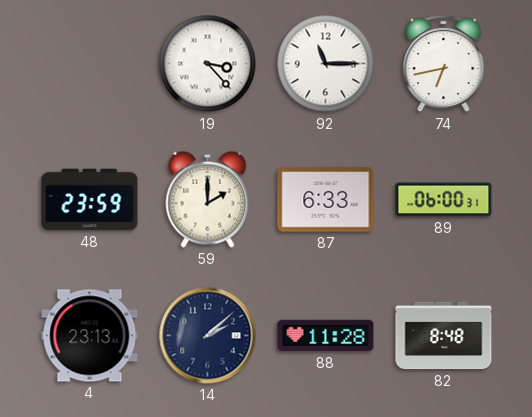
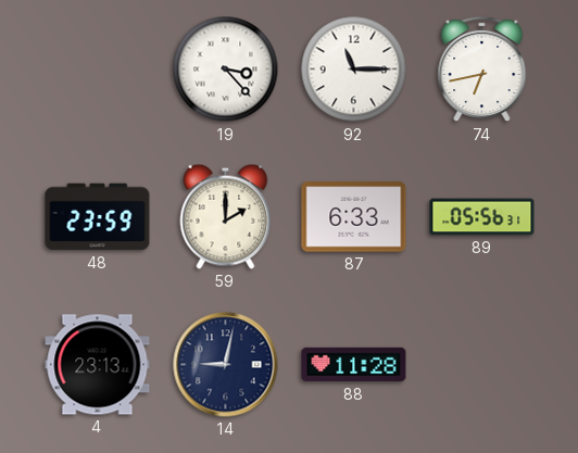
89: 06:00 -> 05:56
14: 2:08 -> 9:02
82: 8:48 -> none
